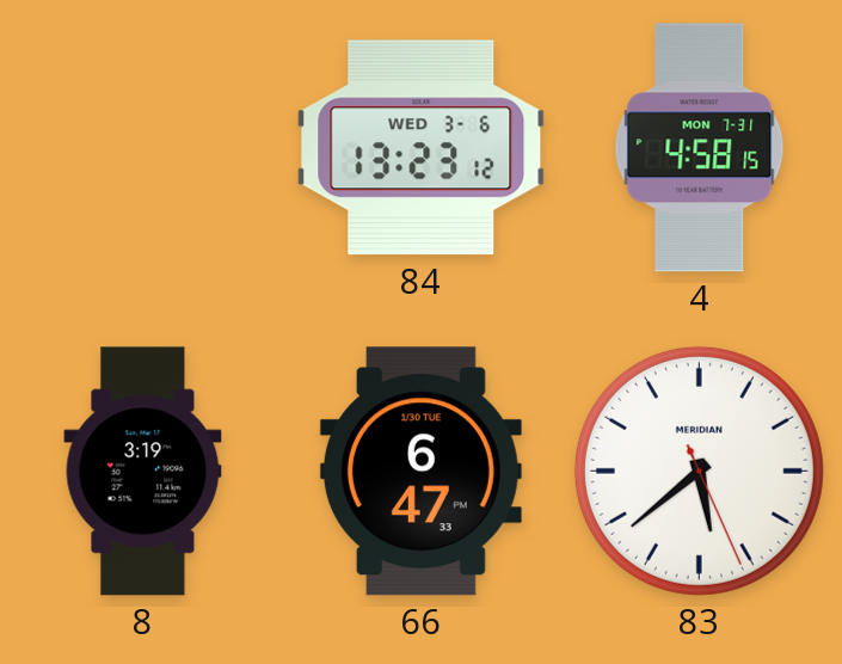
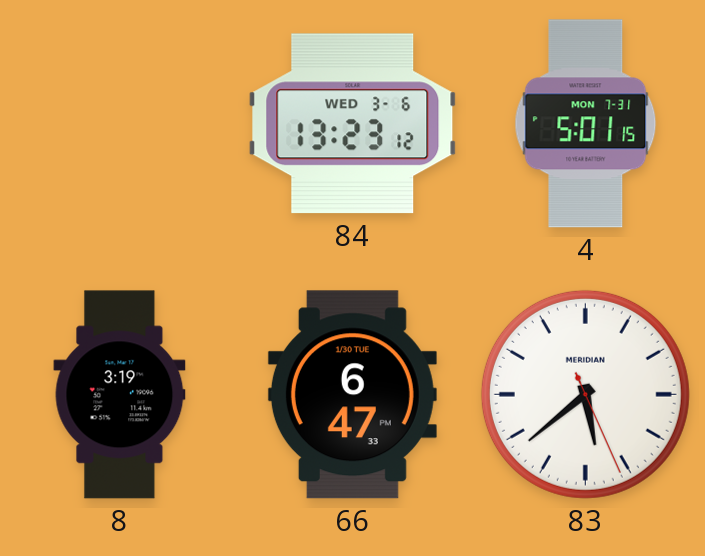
4: 4:58 -> 5:01
